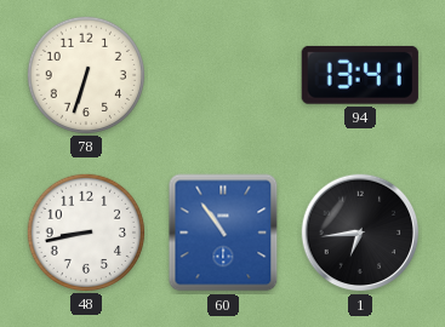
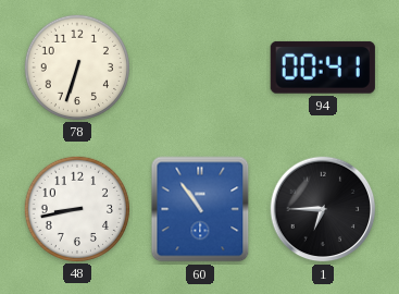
94: 13:41 -> 00:41
1: 6:44 -> 6:45
